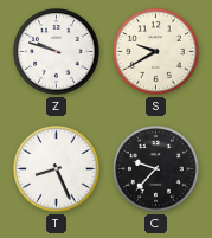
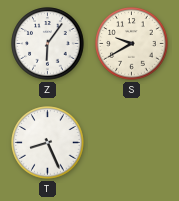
Z: 9:48 -> 6:06
C: 9:37 -> none
